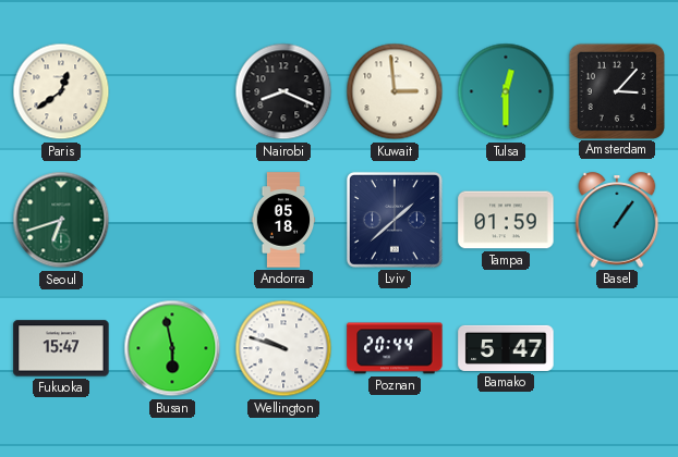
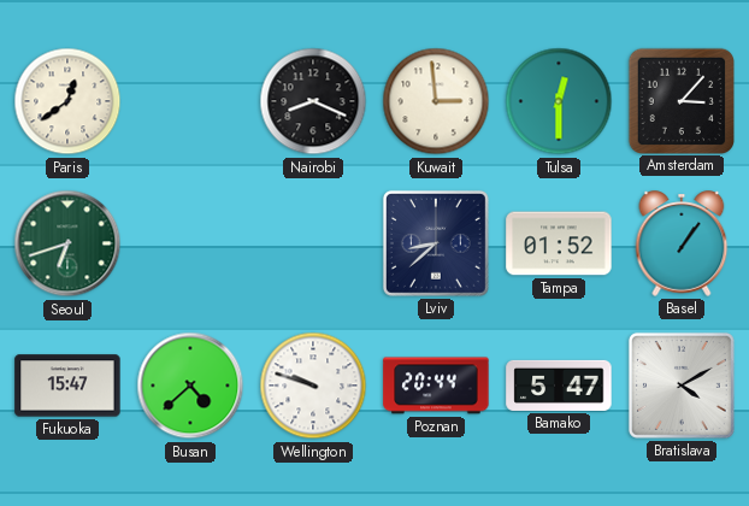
Andorra: 05:18 -> none
Lviv: 1:38 -> 8:38
Tampa: 01:59 -> 01:52
Busan: 5:58 -> 4:38
Bratislava: none -> 4:10
